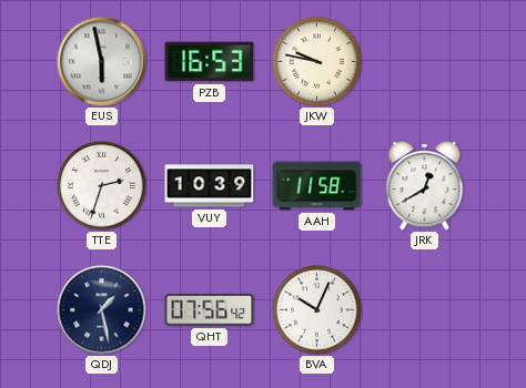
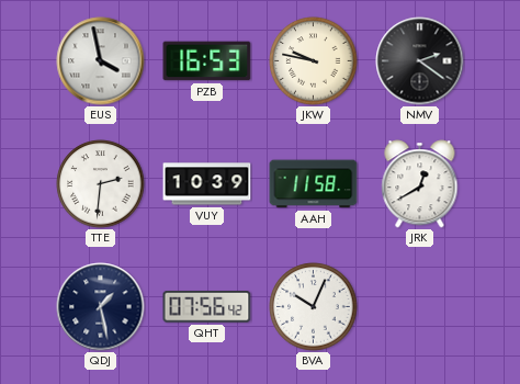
EUS: 5:58 -> 3:58
NMV: none -> 2:21
TTE: 2:33 -> 2:31
